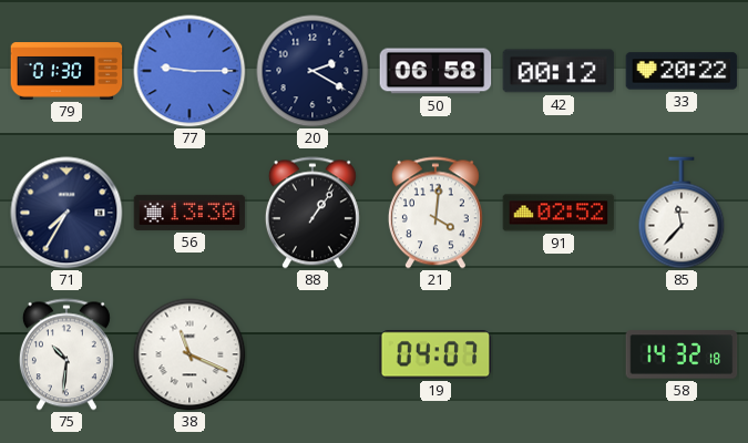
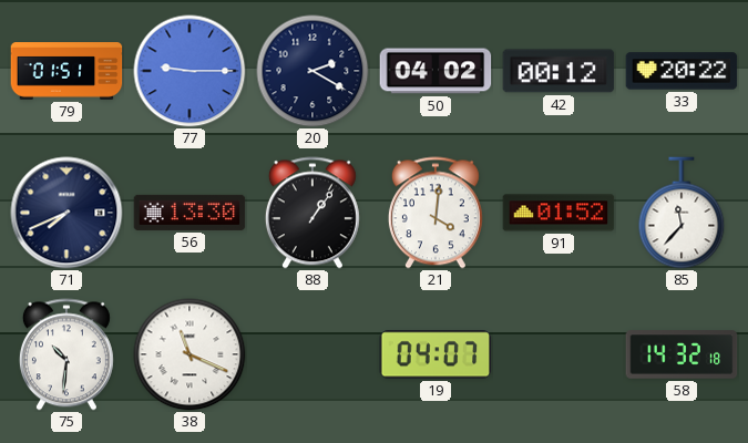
79: 01:30 -> 01:51
50: 06:58 -> 04:02
71: 7:35 -> 7:41
91: 02:52 -> 01:52
